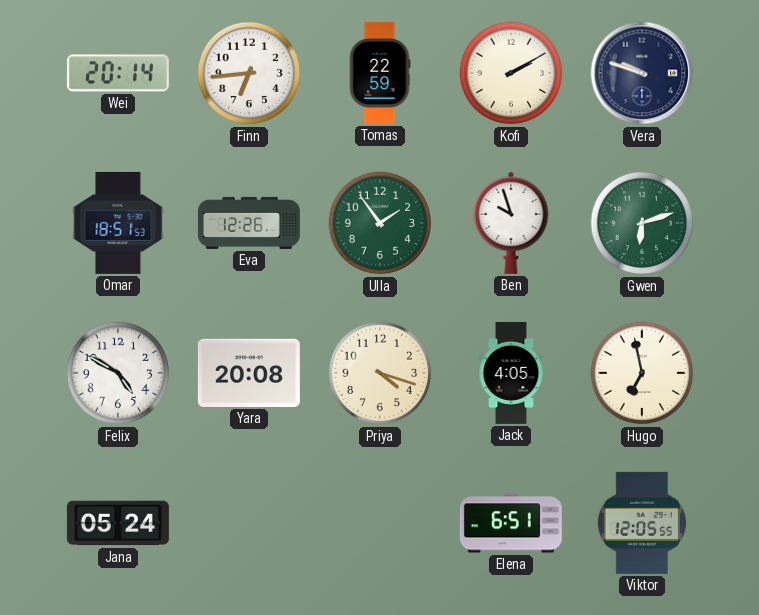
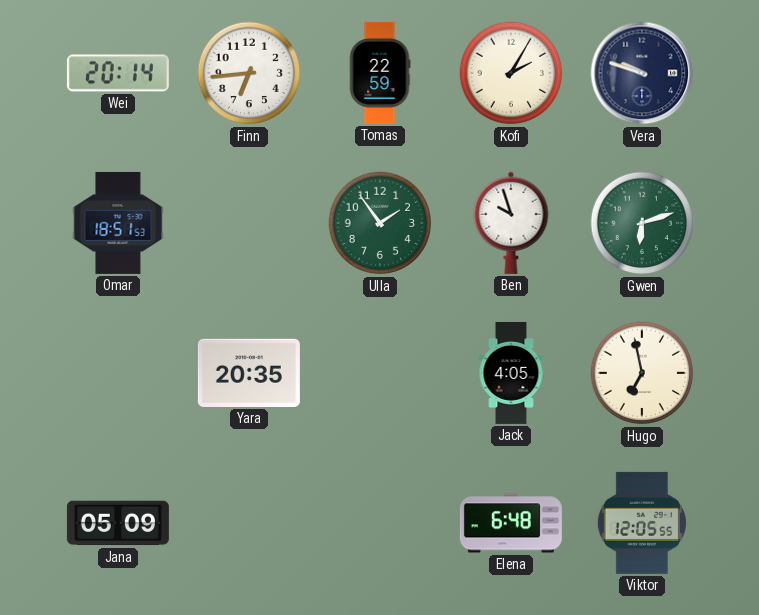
Kofi: 2:10 -> 2:05
Eva: 12:26 -> none
Felix: 4:50 -> none
Yara: 20:08 -> 20:35
Priya: 4:18 -> none
Jana: 05:24 -> 05:09
Elena: 6:51 -> 6:48
